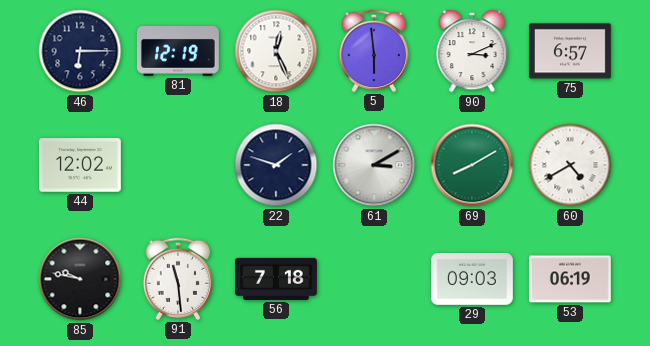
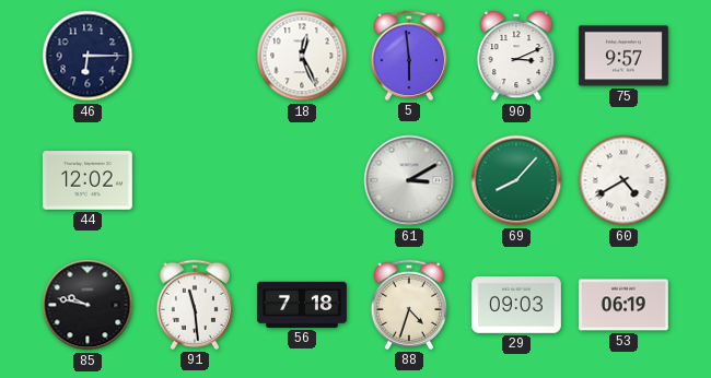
81: 12:19 -> none
75: 6:57 -> 9:57
22: 1:48 -> none
69: 8:10 -> 8:07
88: none -> 4:33
